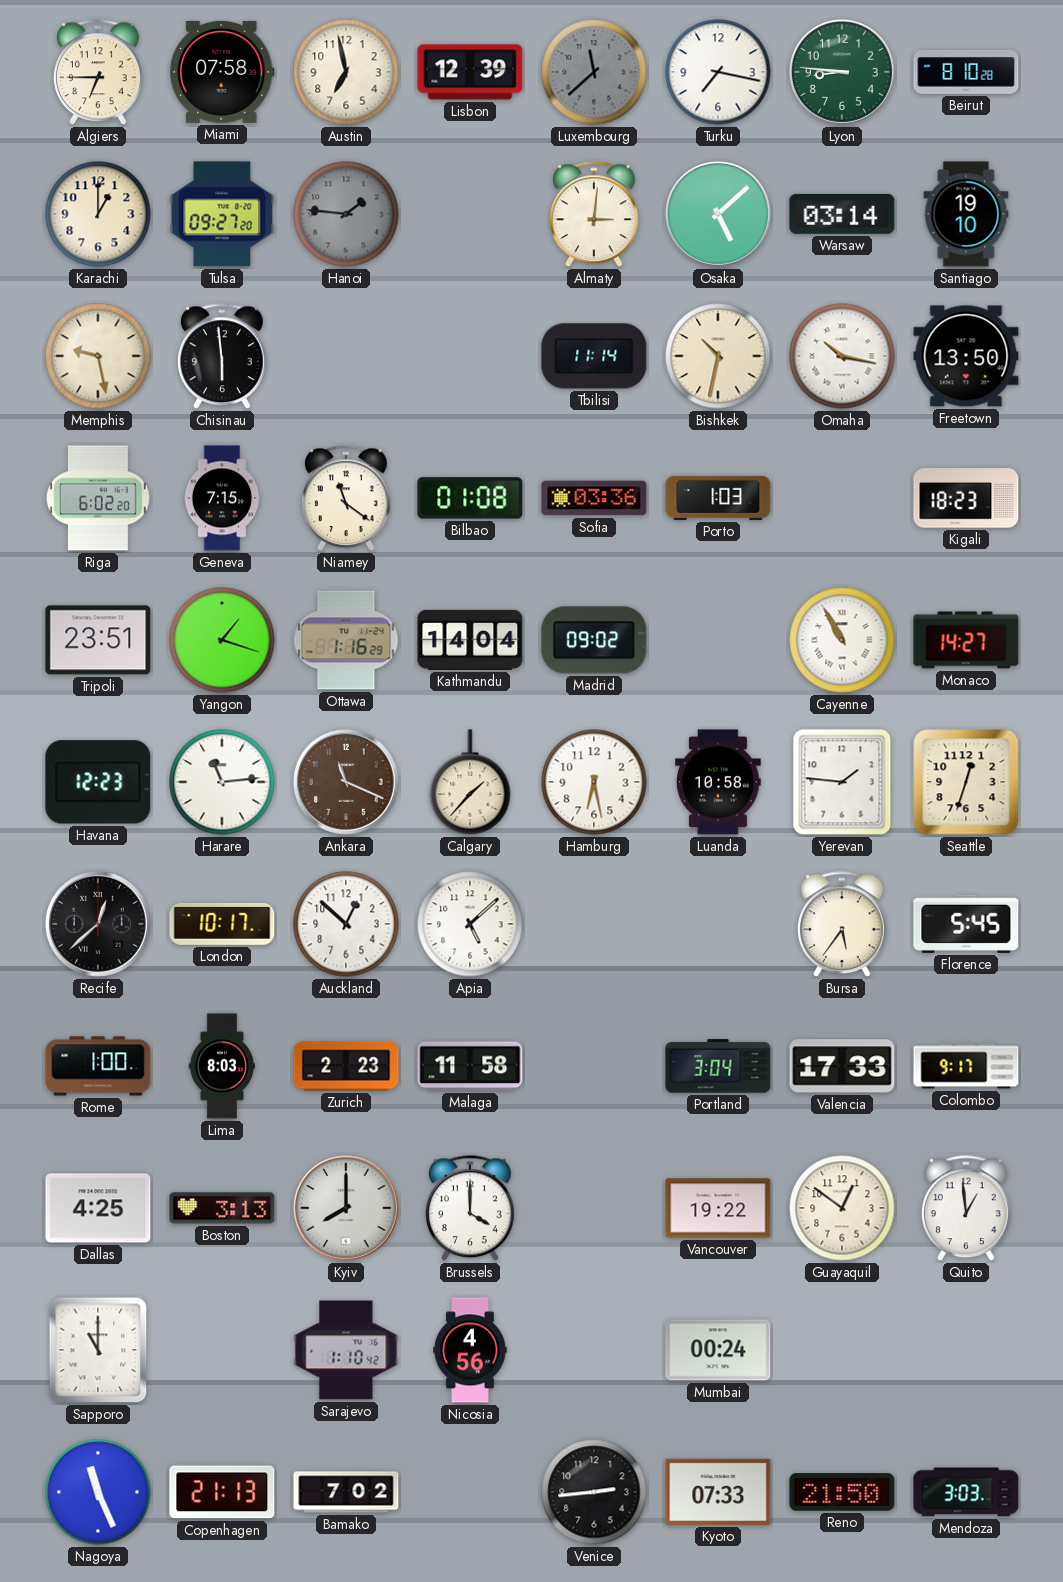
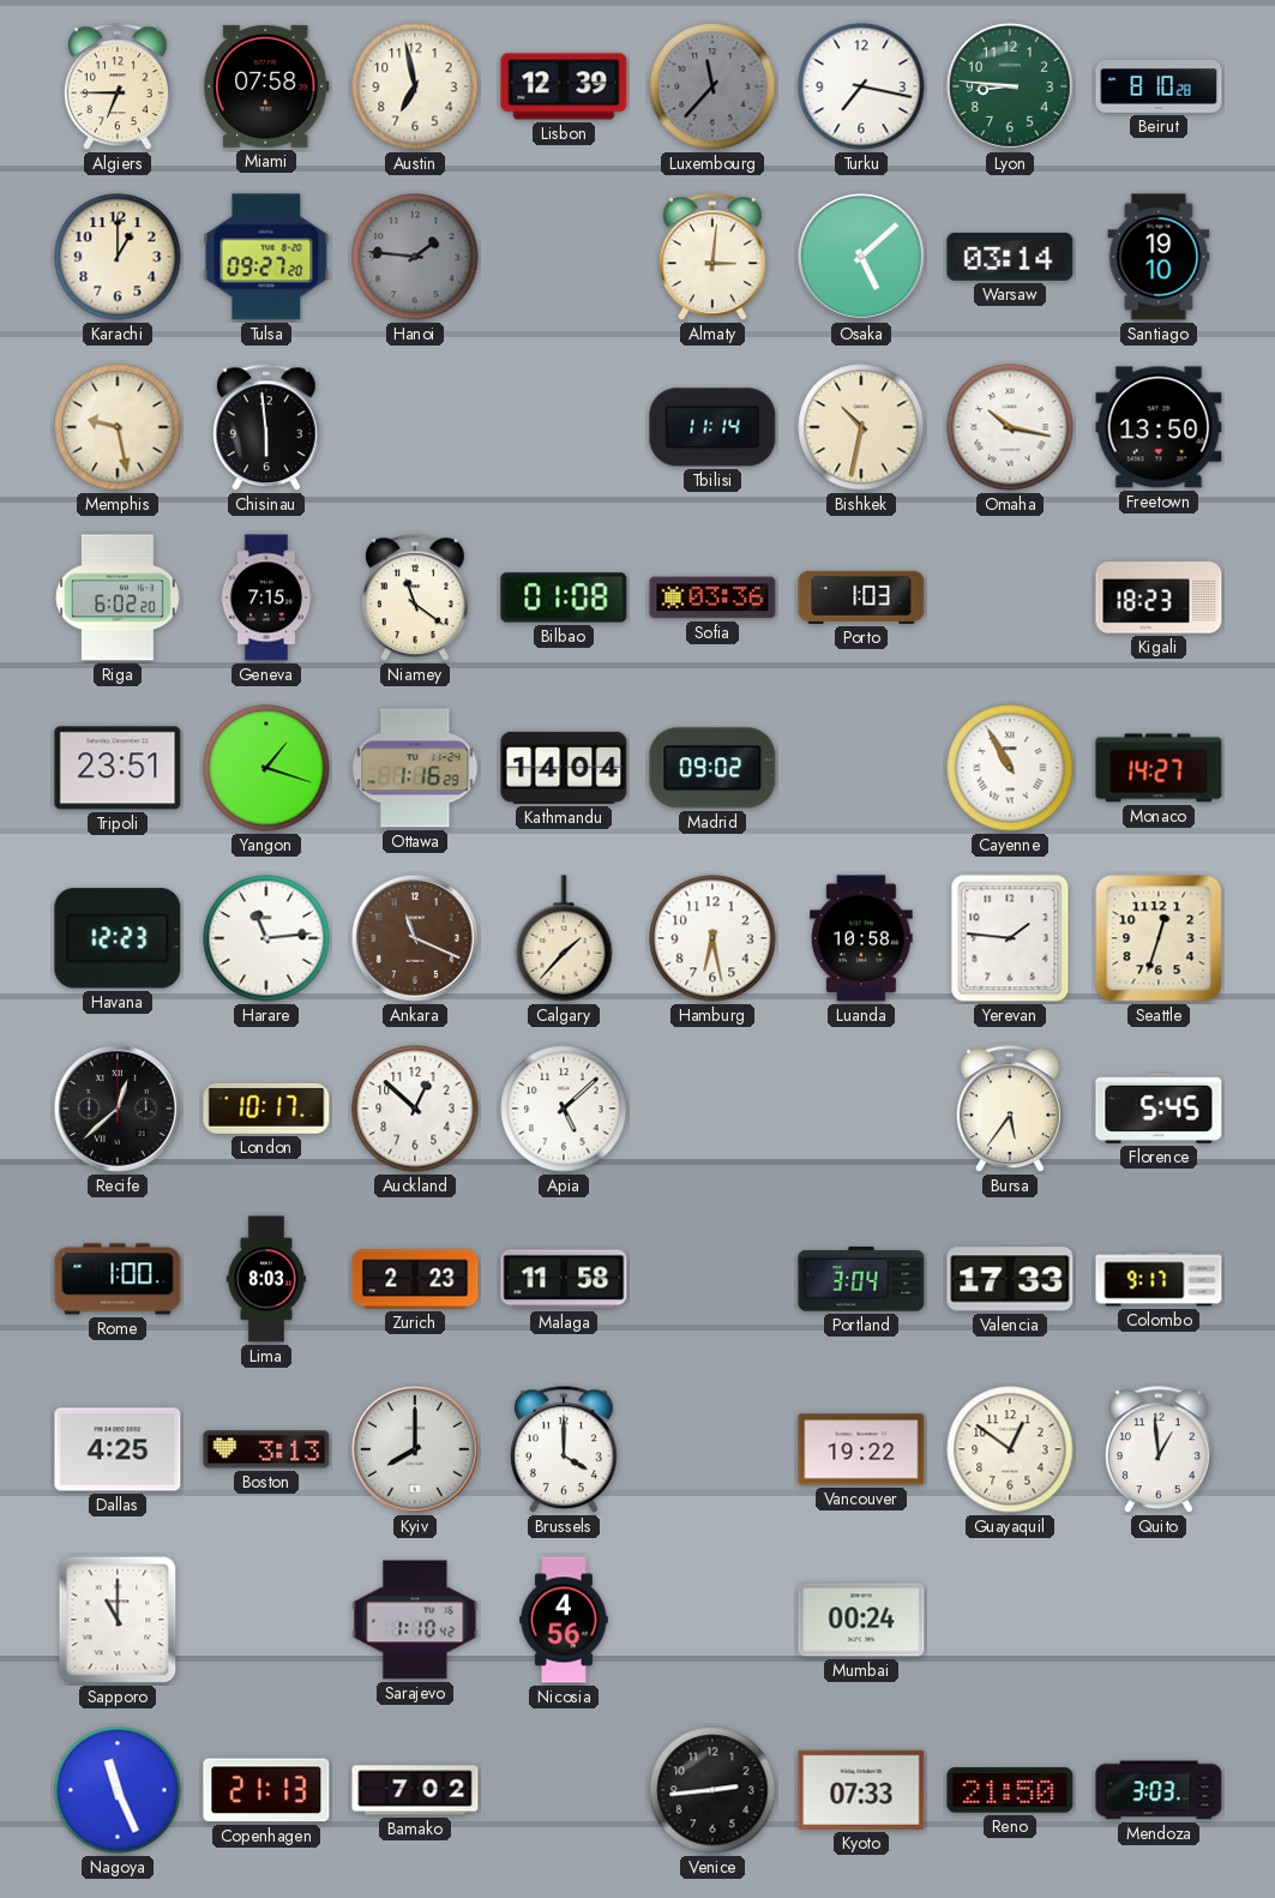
Luxembourg: 11:38 -> 11:37
